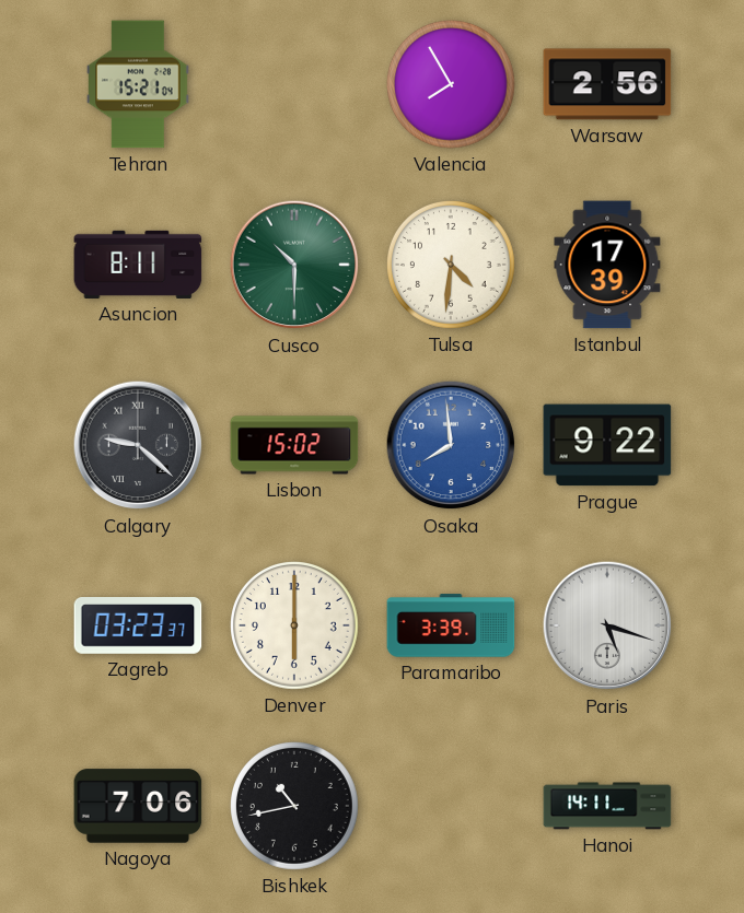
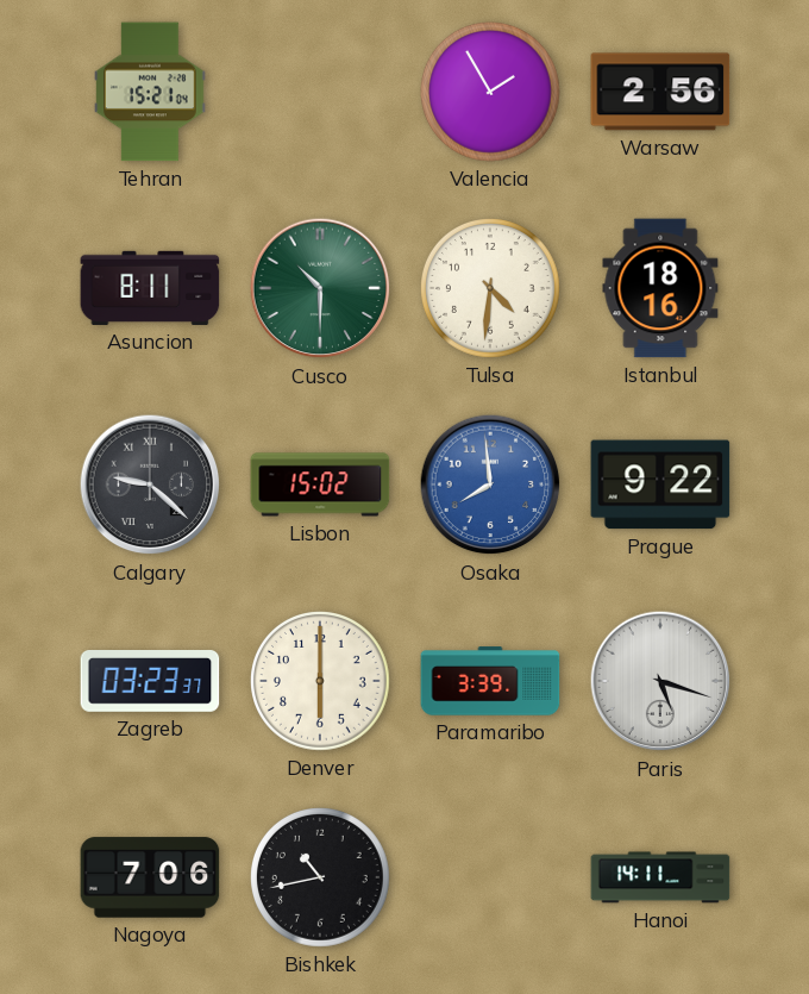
Valencia: 7:55 -> 1:55
Istanbul: 17:39 -> 18:16
